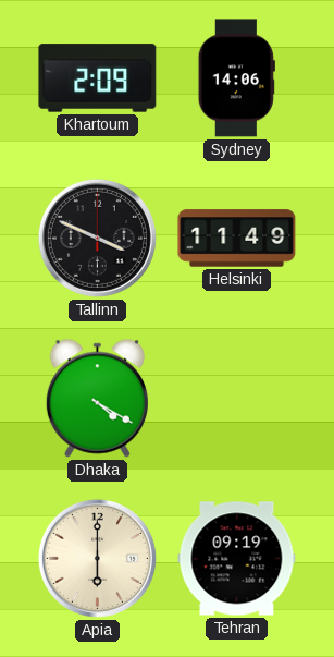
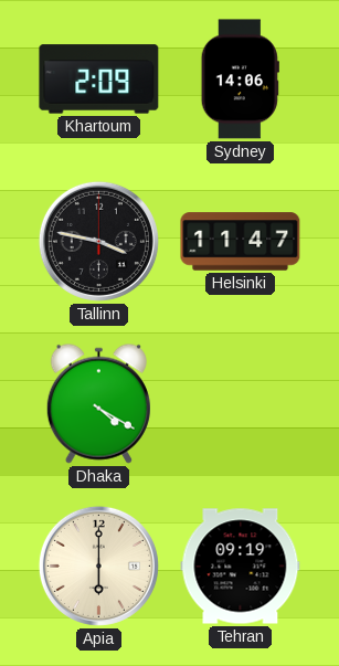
Tallinn: 3:49 -> 3:47
Helsinki: 11:49 -> 11:47
